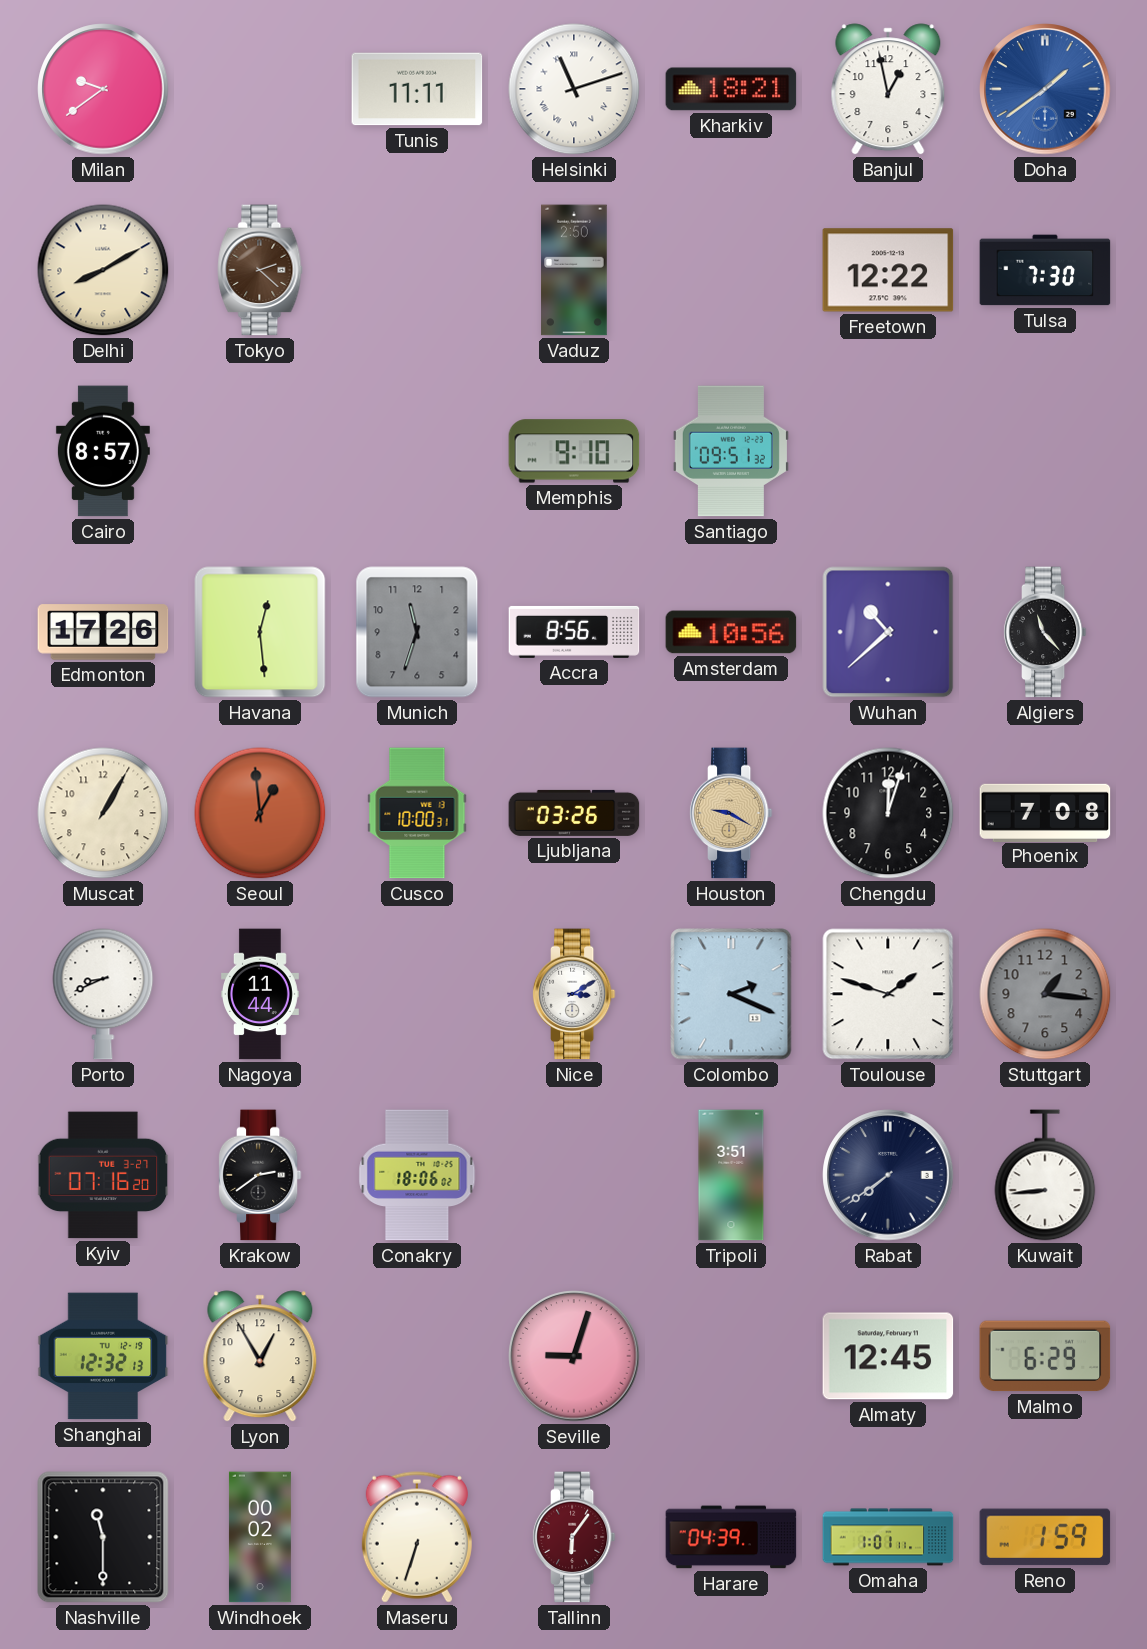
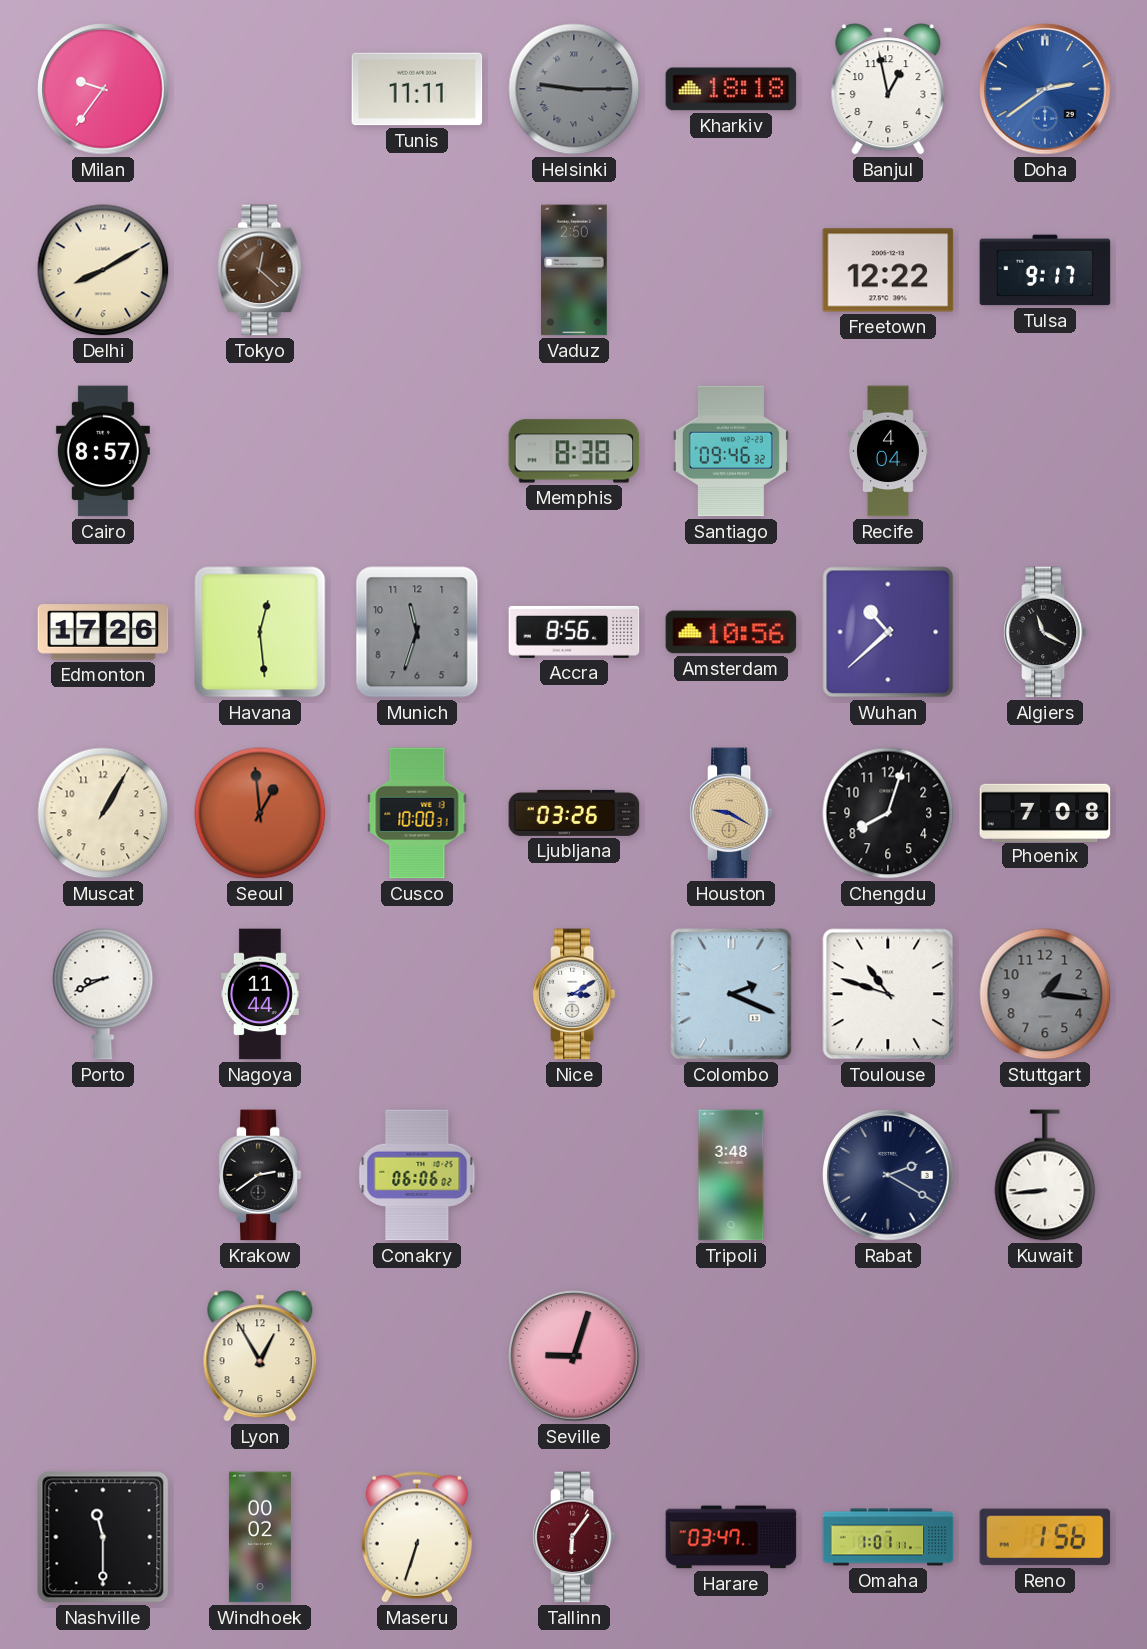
Milan: 9:39 -> 9:36
Helsinki: 11:12 -> 9:15
Helsinki dial: white -> grey
Kharkiv: 18:21 -> 18:18
Doha: 1:39 -> 2:39
Tokyo: 2:22 -> 12:22
Tulsa: 7:30 -> 9:17
Memphis: 9:10 -> 8:38
Santiago: 09:51 -> 09:46
Recife: none -> 4:04
Algiers: 11:23 -> 11:20
Chengdu: 12:03 -> 8:03
Toulouse: 1:48 -> 10:48
Kyiv: 07:16 -> none
Conakry: 18:06 -> 06:06
Tripoli: 3:51 -> 3:48
Rabat: 7:39 -> 2:20
Shanghai: 12:32 -> none
Almaty: 12:45 -> none
Malmo: 6:29 -> none
Harare: 04:39 -> 03:47
Reno: 1:59 -> 1:56
